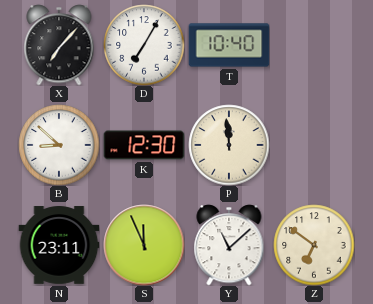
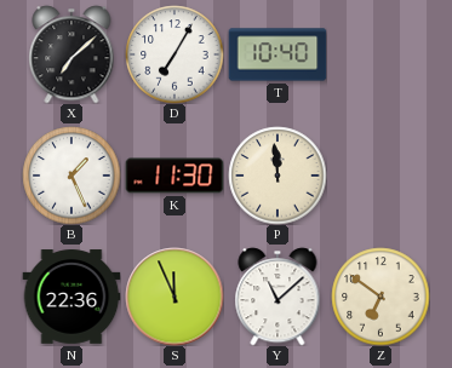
X: 7:07 -> 7:08
B: 8:52 -> 1:26
K: 12:30 -> 11:30
N: 23:11 -> 22:36
